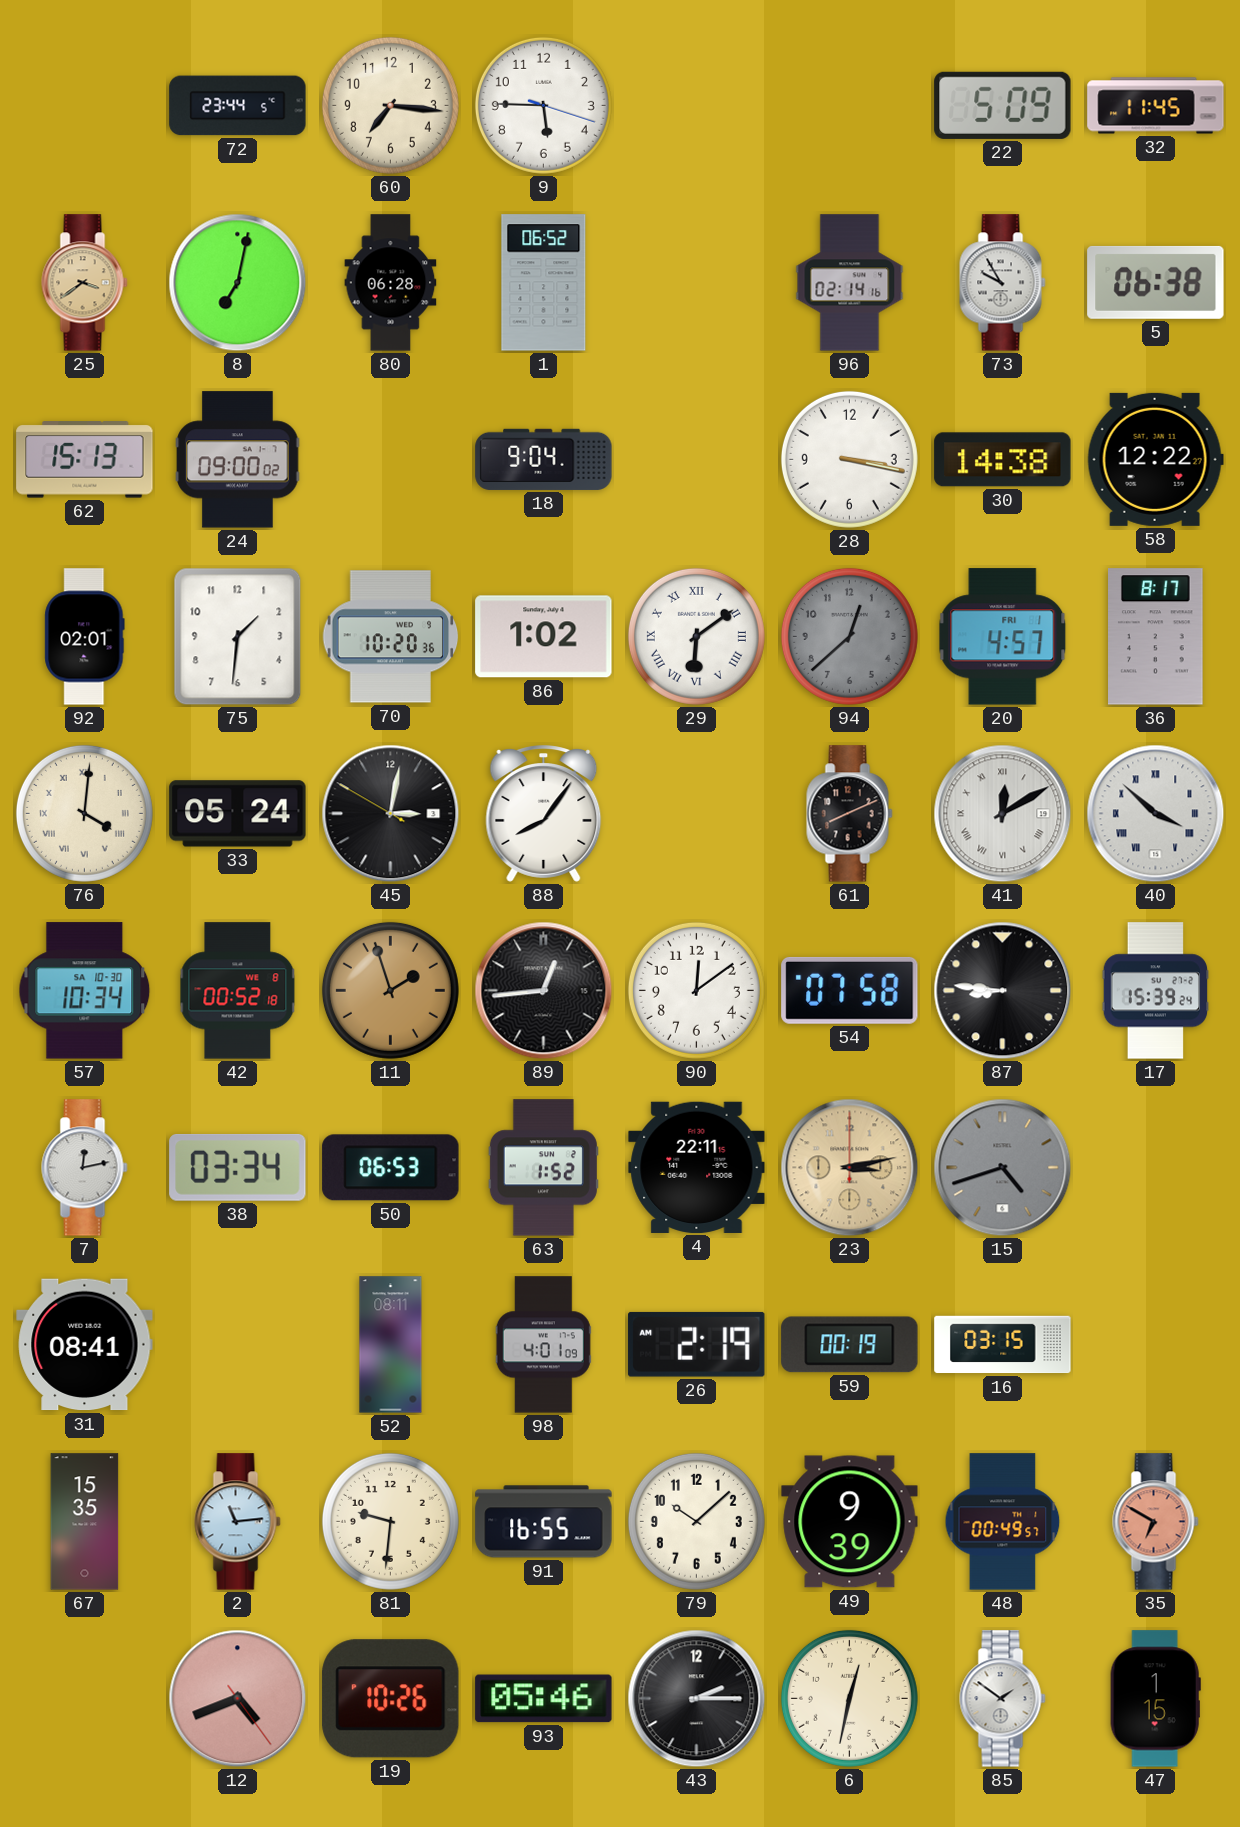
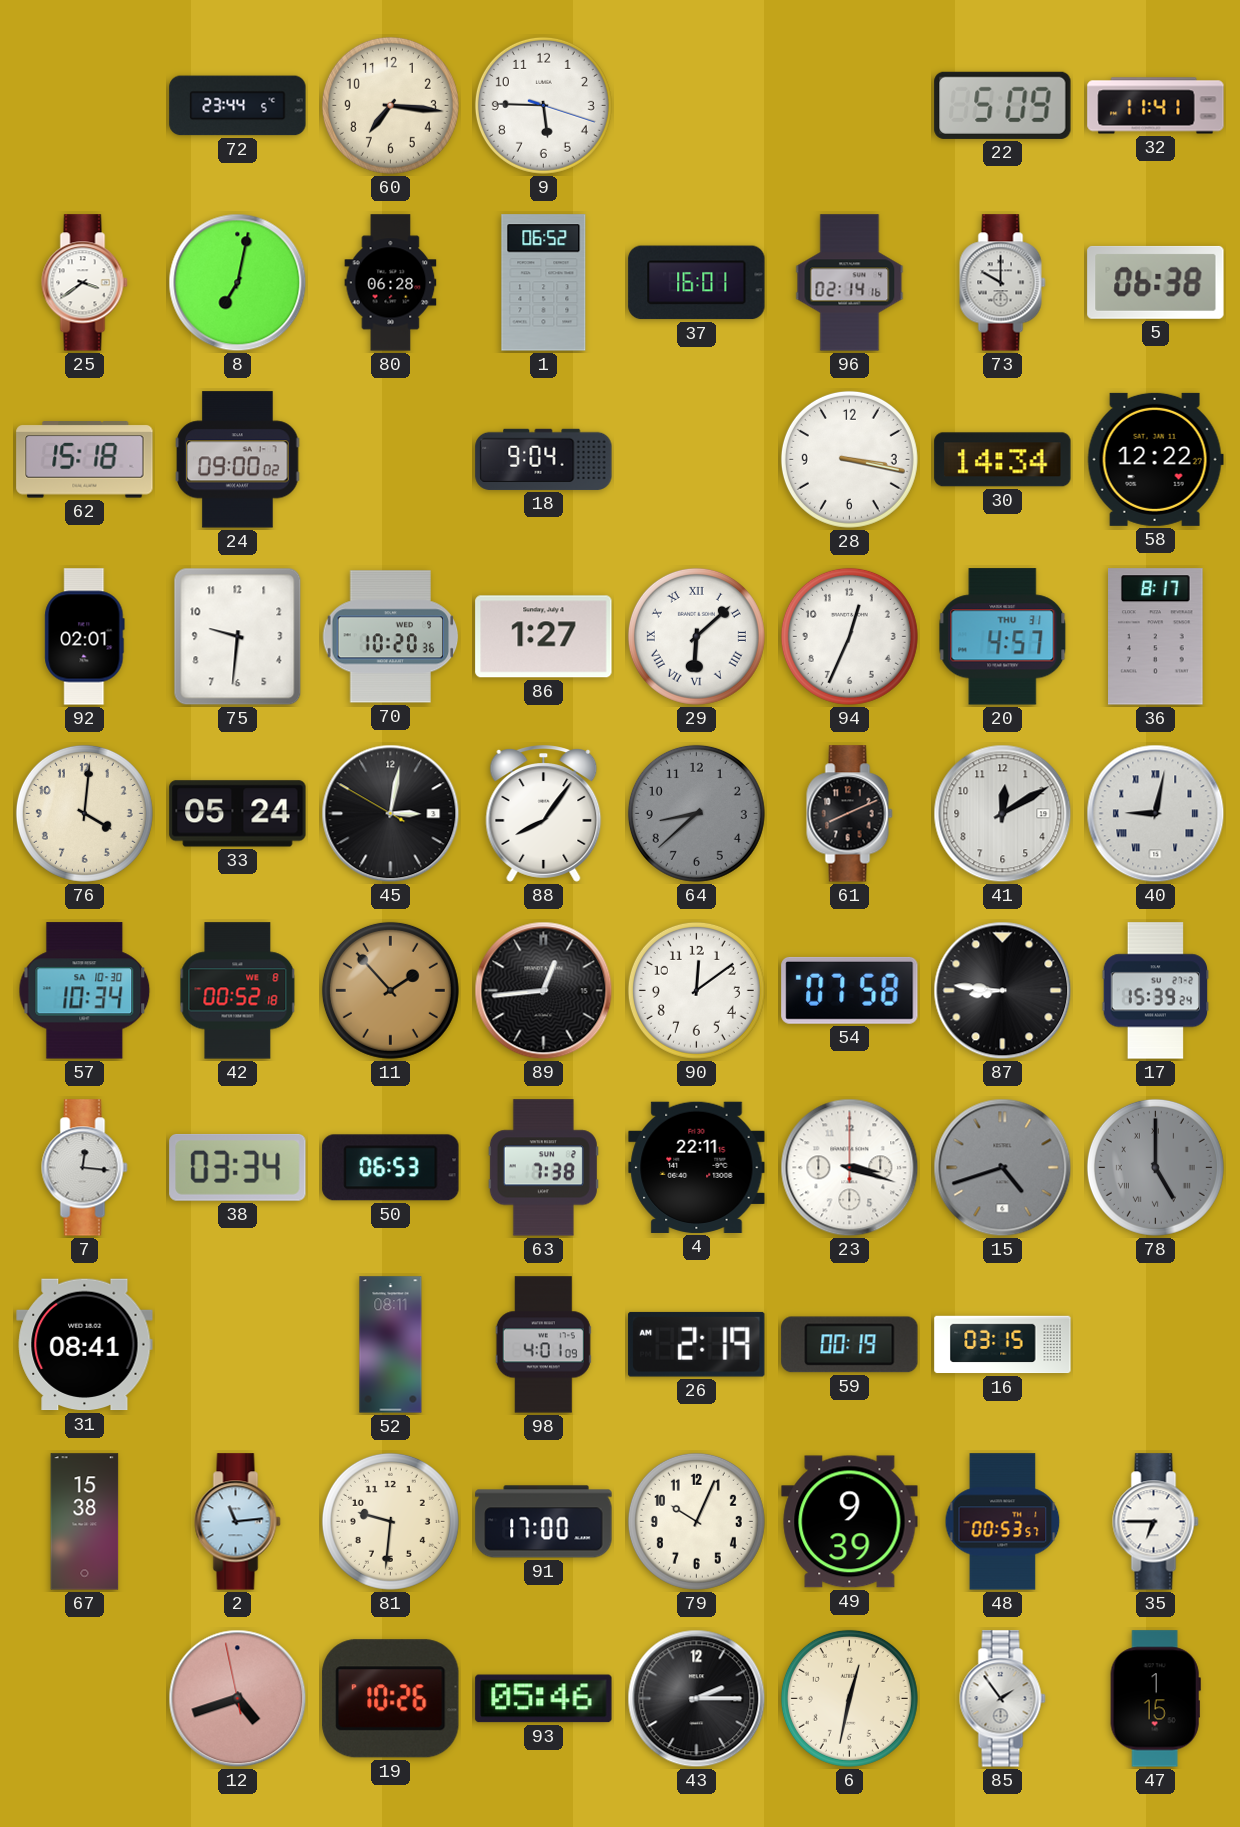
32: 11:45 -> 11:41
25 dial: champagne -> white
37: none -> 16:01
73: 9:55 -> 10:00
62: 15:13 -> 15:18
30: 14:38 -> 14:34
75: 1:31 -> 9:31
86: 1:02 -> 1:27
29: 6:09 -> 6:08
94: 12:38 -> 12:34
94 dial: grey -> white
20 date: FRI 1 -> THU 31
76 numerals: Roman -> Arabic
64: none -> 8:38
41 numerals: Roman -> Arabic
40: 3:52 -> 9:02
11: 1:57 -> 1:53
7: 12:13 -> 12:16
63: 1:52 -> 7:38
23: 3:13 -> 3:18
23 dial: champagne -> white
78: none -> 5:00
67: 15:35 -> 15:38
91: 16:55 -> 17:00
79: 10:08 -> 10:04
48: 00:49 -> 00:53
35: 6:50 -> 6:45
35 dial: salmon -> white
12: 4:41:24 -> 4:41:58
85: 1:51 -> 1:54
